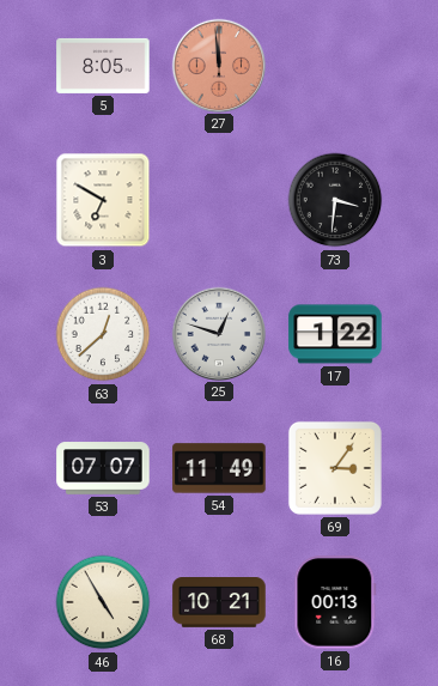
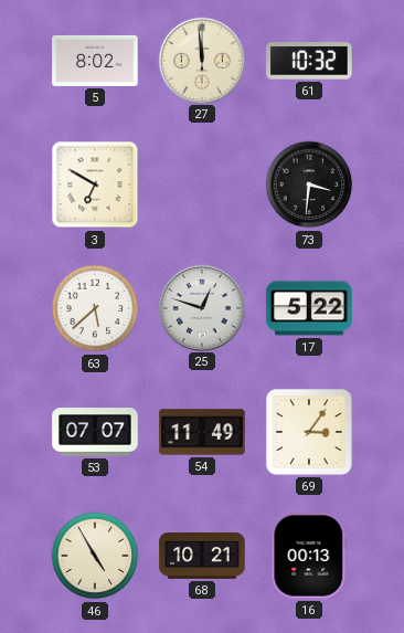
5: 8:05 -> 8:02
27 dial: salmon -> cream
61: none -> 10:32
63: 12:38 -> 5:38
17: 1:22 -> 5:22
